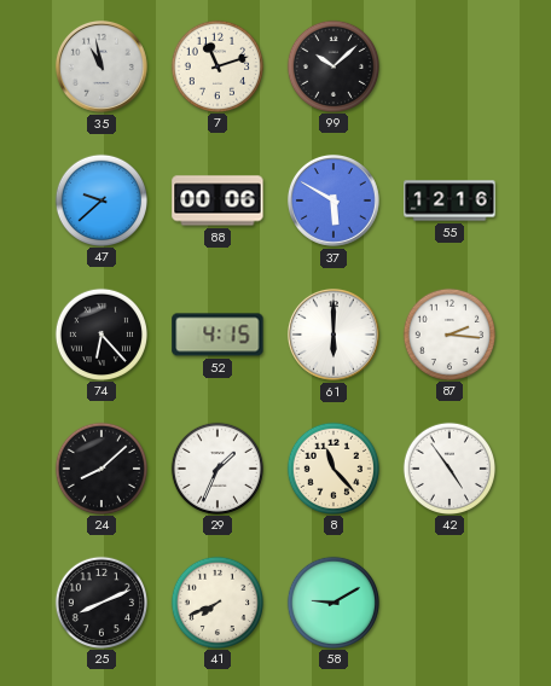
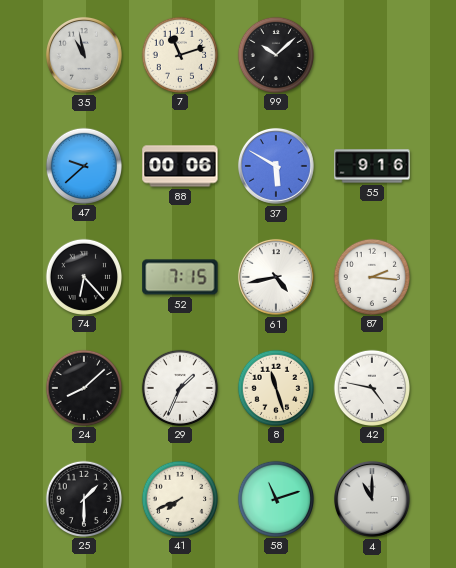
55: 12:16 -> 9:16
52: 4:15 -> 7:15
61: 6:00 -> 4:43
8: 11:23 -> 11:27
42: 4:54 -> 4:47
25: 8:11 -> 1:30
58: 9:10 -> 11:12
4: none -> 11:00
